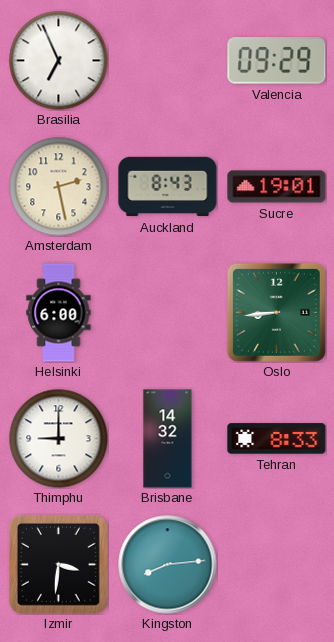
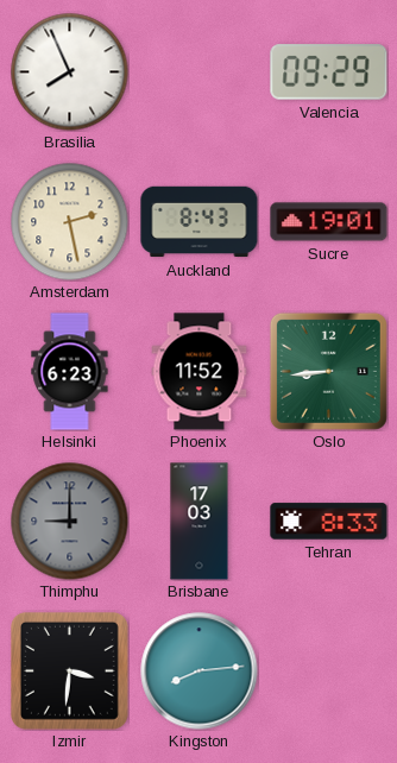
Brasilia: 6:56 -> 7:56
Helsinki: 6:00 -> 6:23
Phoenix: none -> 11:52
Thimphu dial: white -> grey
Brisbane: 14:32 -> 17:03
